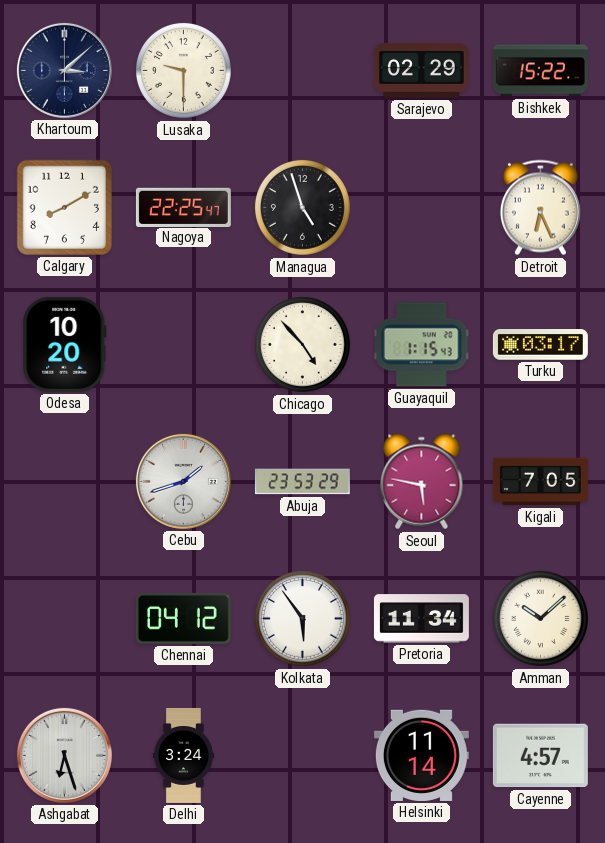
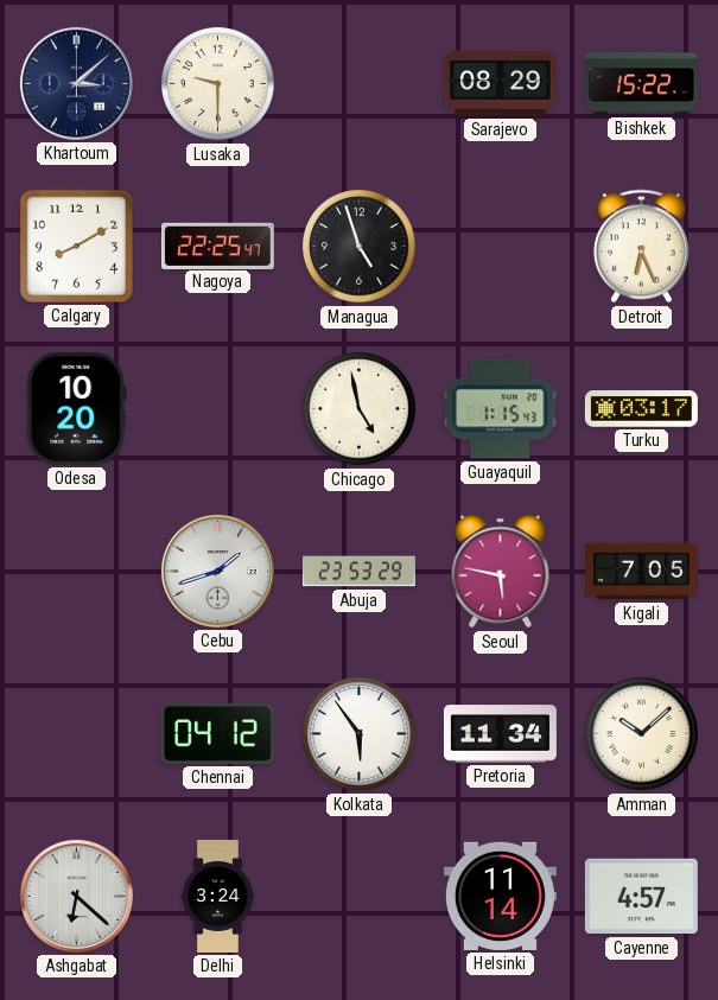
Sarajevo: 02:29 -> 08:29
Chicago: 4:53 -> 4:58
Ashgabat: 6:27 -> 6:22
